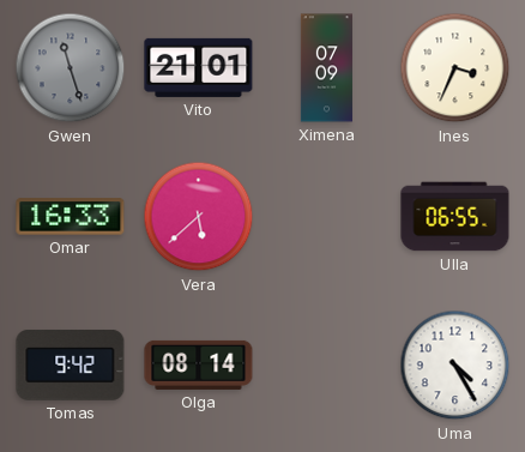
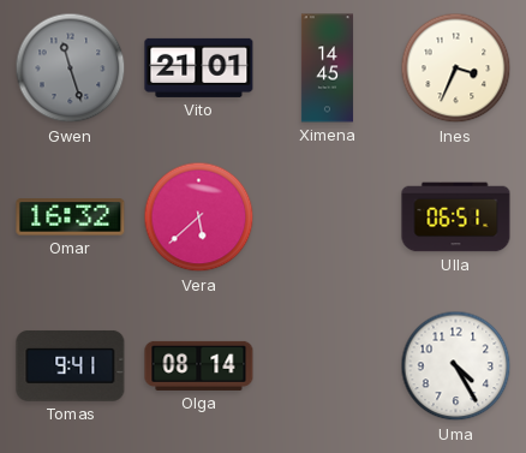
Ximena: 07:09 -> 14:45
Omar: 16:33 -> 16:32
Ulla: 06:55 -> 06:51
Tomas: 9:42 -> 9:41
